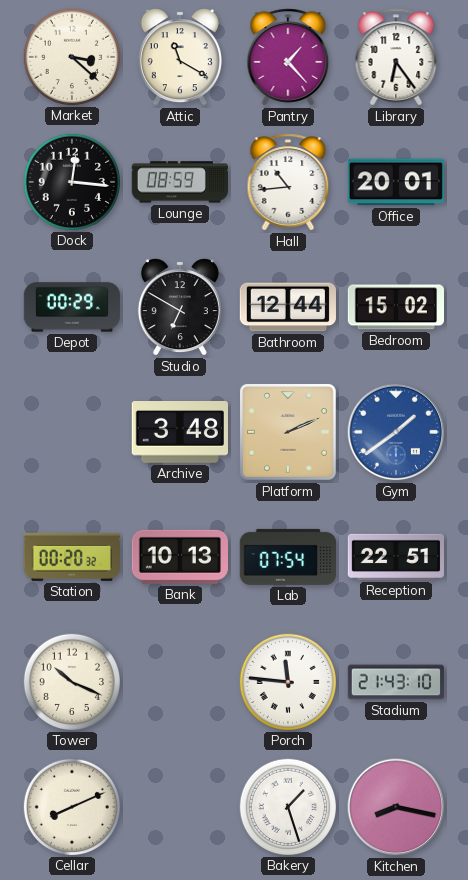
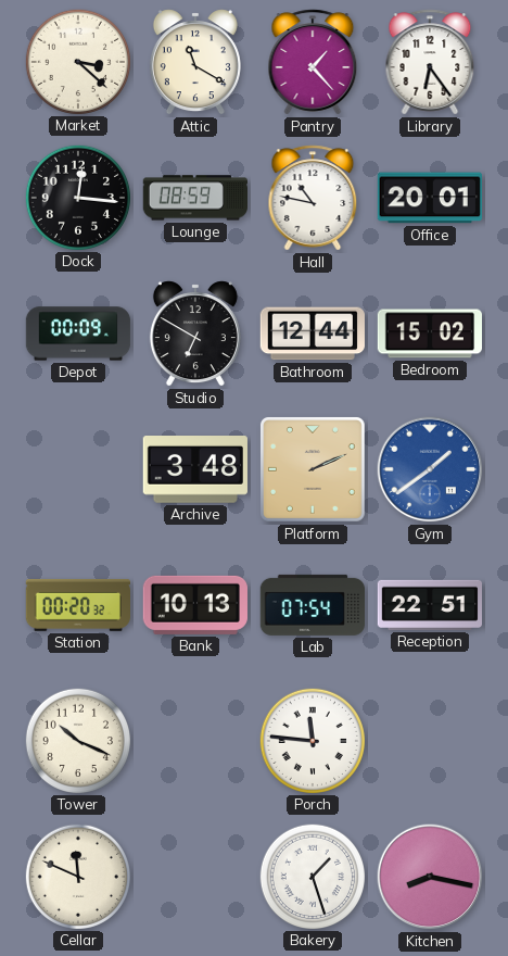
Hall: 10:44 -> 10:47
Depot: 00:29 -> 00:09
Stadium: 21:43 -> none
Cellar: 8:11 -> 11:49
